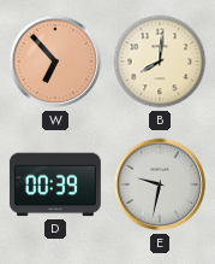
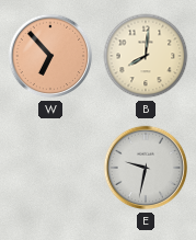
D: 00:39 -> none
